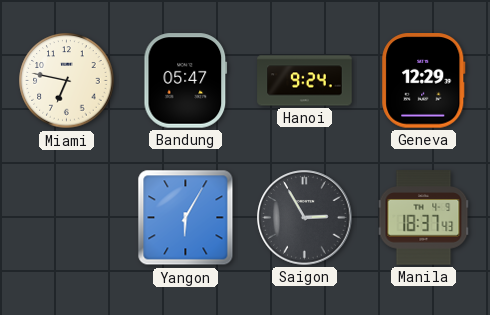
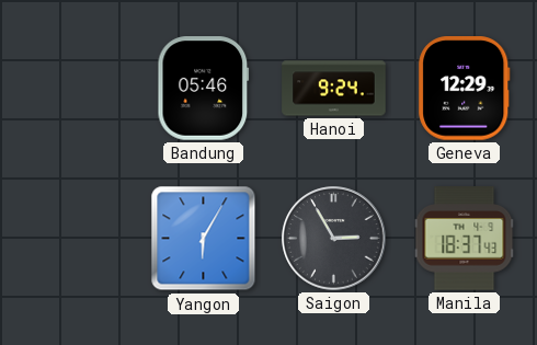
Miami: 6:47 -> none
Bandung: 05:47 -> 05:46
